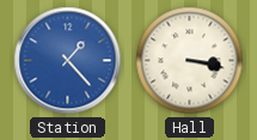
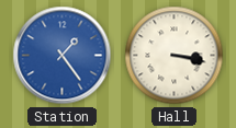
Station: 1:23 -> 1:24
